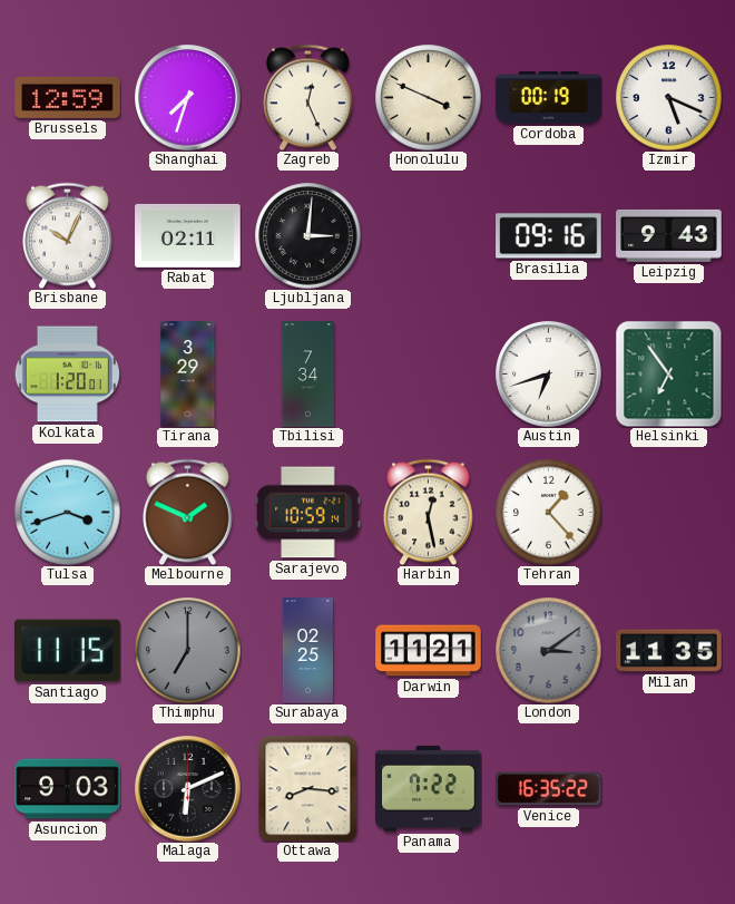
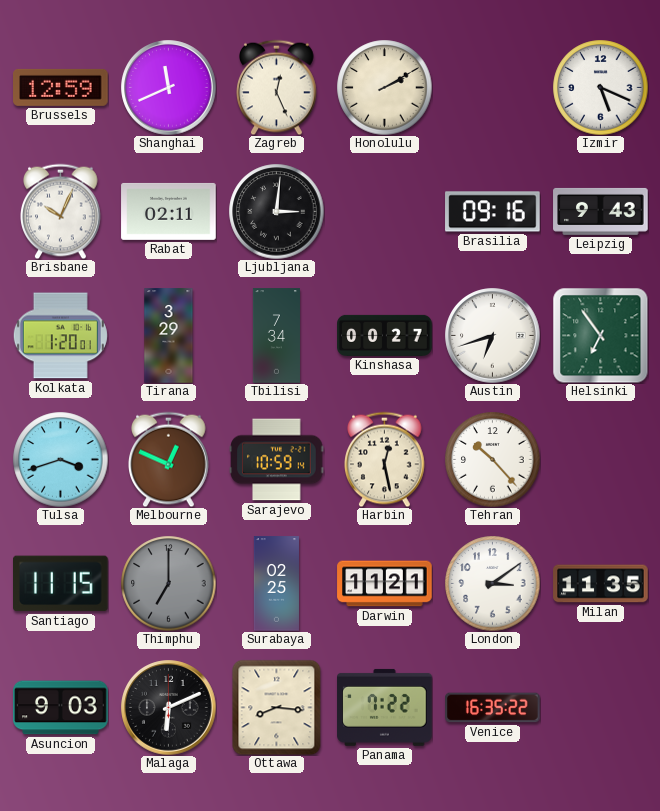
Shanghai: 7:33 -> 11:41
Honolulu: 3:49 -> 2:10
Cordoba: 00:19 -> none
Kinshasa: none -> 00:27
Melbourne: 1:49 -> 12:49
Tehran: 1:23 -> 10:23
London dial: grey -> white
